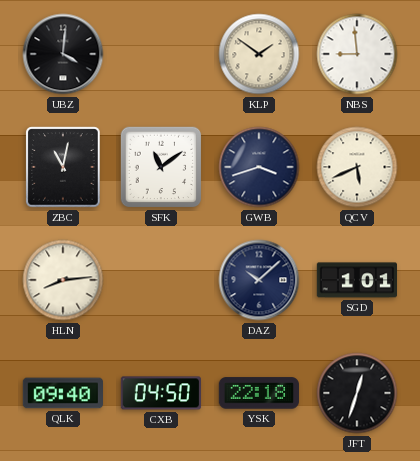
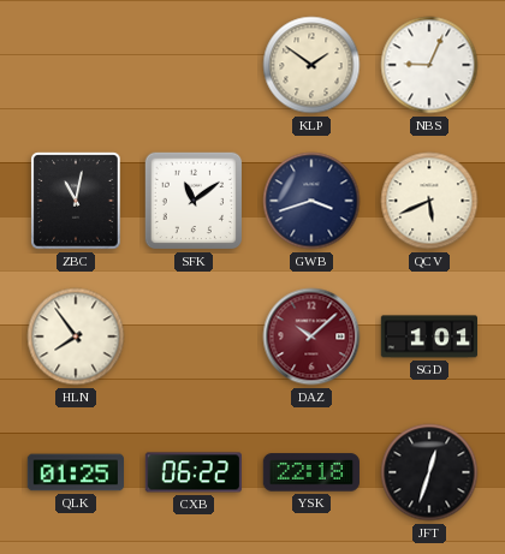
UBZ: 4:01 -> none
NBS: 8:59 -> 9:04
HLN: 8:14 -> 7:54
DAZ dial: navy -> burgundy
QLK: 09:40 -> 01:25
CXB: 04:50 -> 06:22
